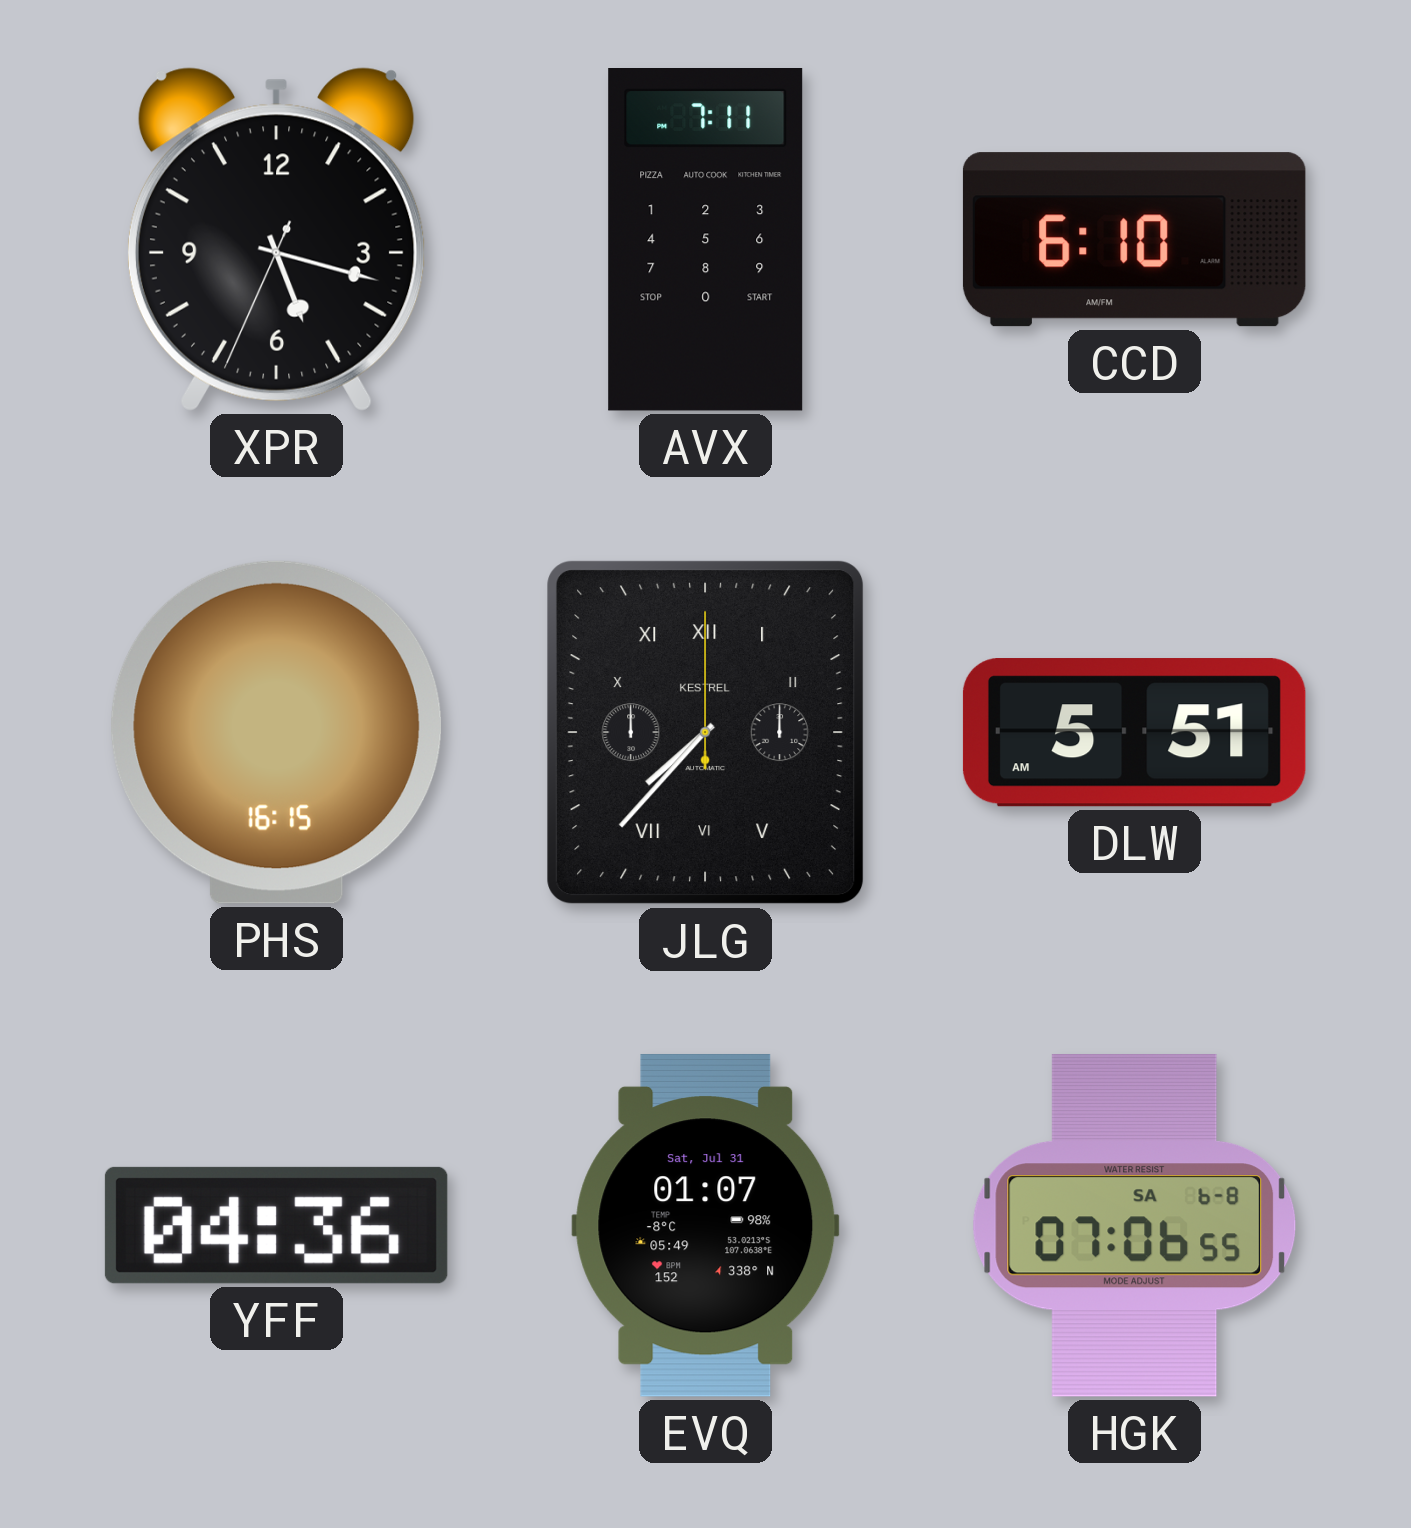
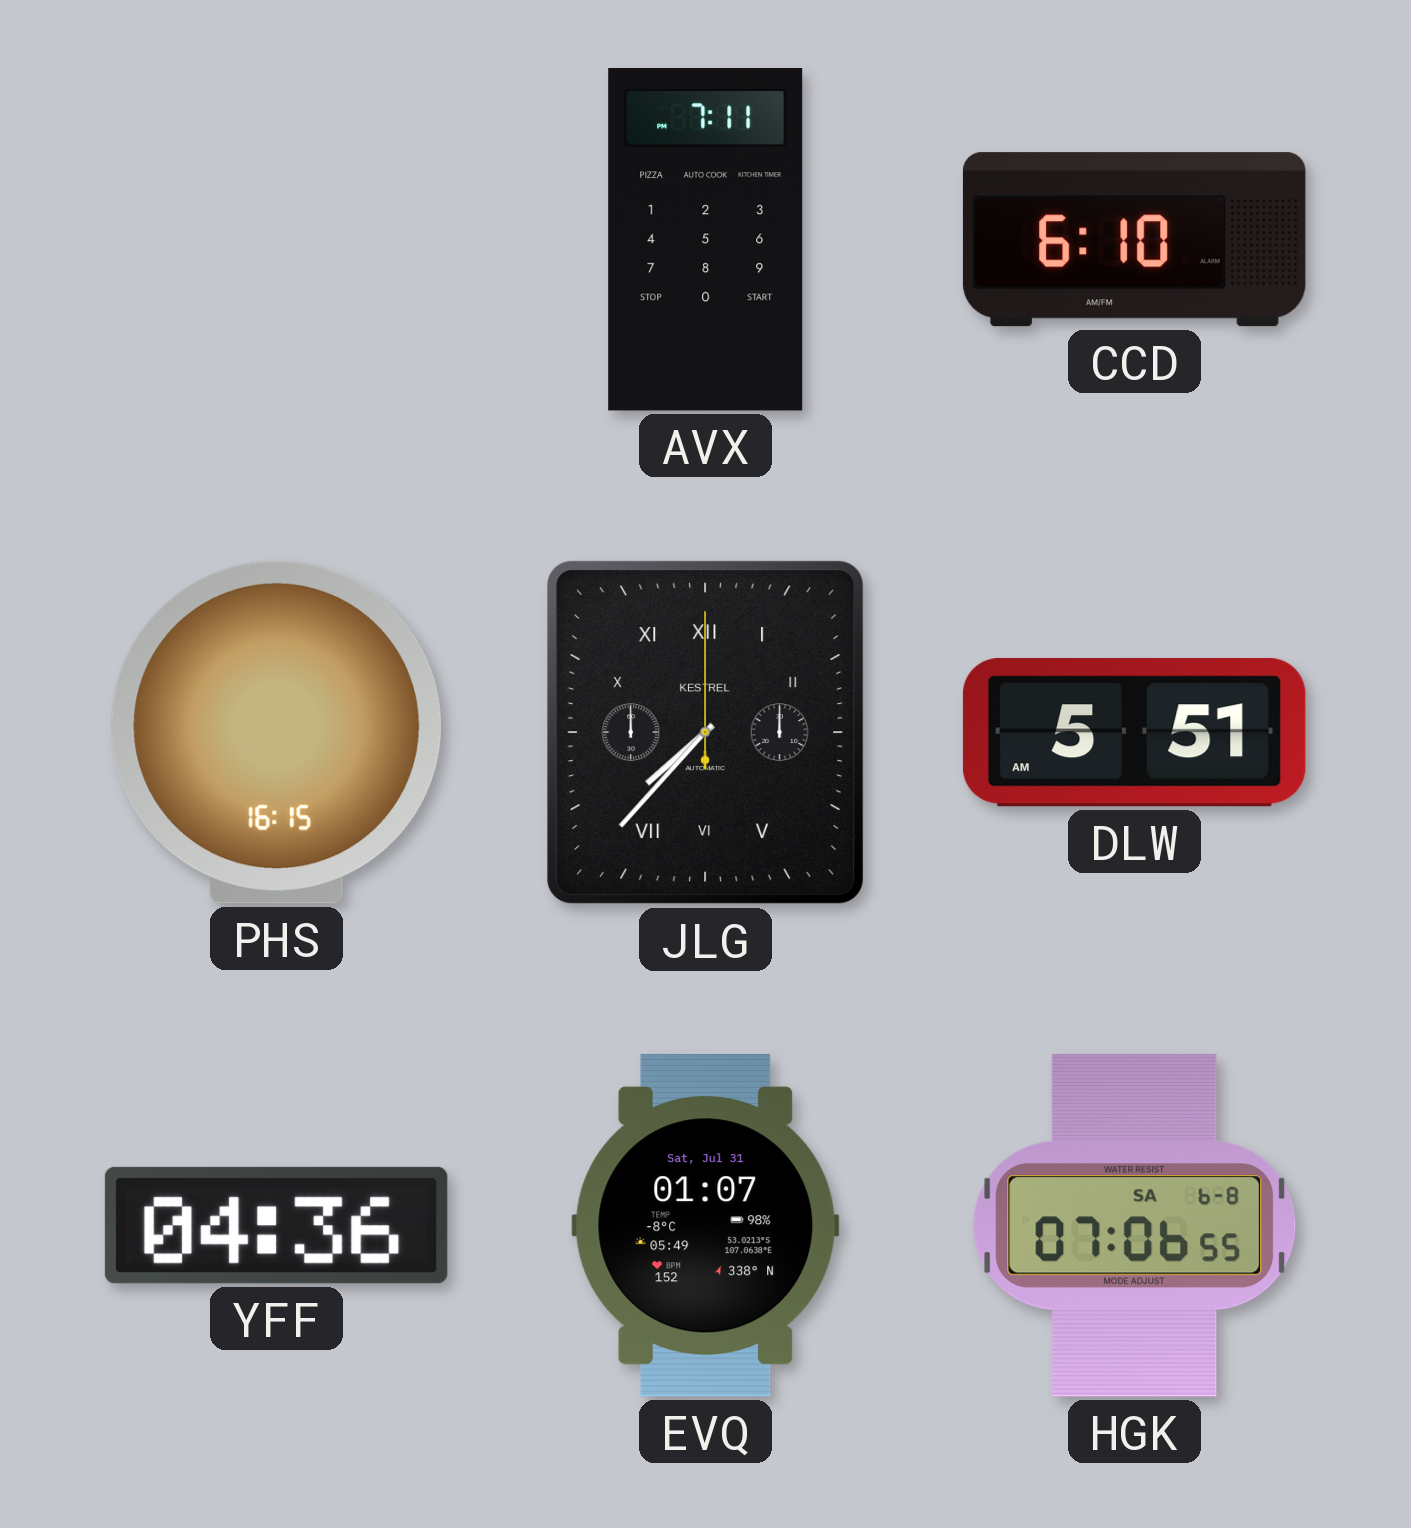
XPR: 5:17 -> none
